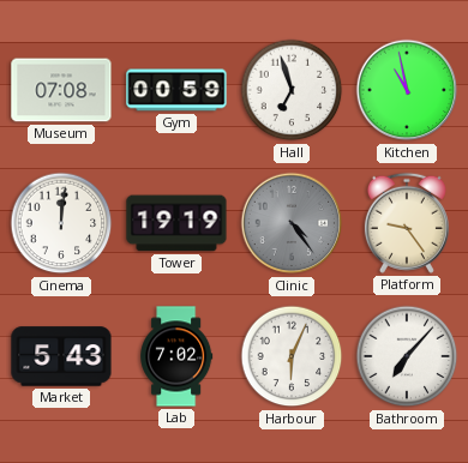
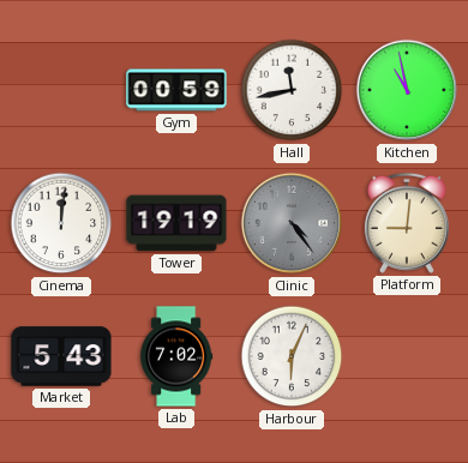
Museum: 07:08 -> none
Hall: 6:57 -> 11:43
Platform: 9:24 -> 9:01
Bathroom: 7:07 -> none
